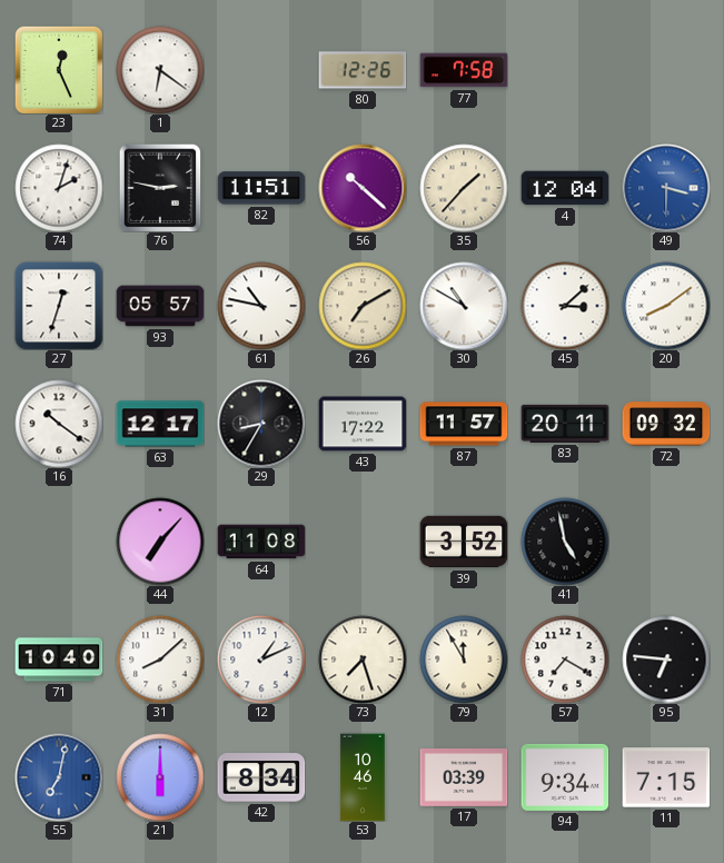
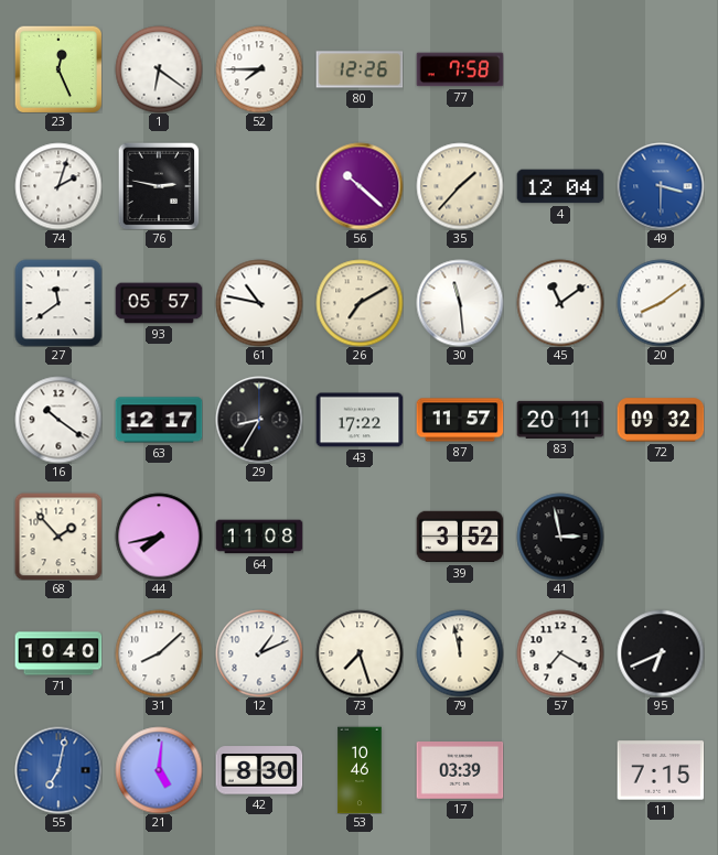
52: none -> 7:45
82: 11:51 -> none
27: 12:33 -> 11:39
30: 10:50 -> 11:29
45: 3:08 -> 11:09
68: none -> 1:53
44: 7:07 -> 7:43
41: 4:58 -> 2:58
79: 11:55 -> 11:58
95: 6:46 -> 6:41
21: 6:00 -> 5:01
42: 8:34 -> 8:30
94: 9:34 -> none
